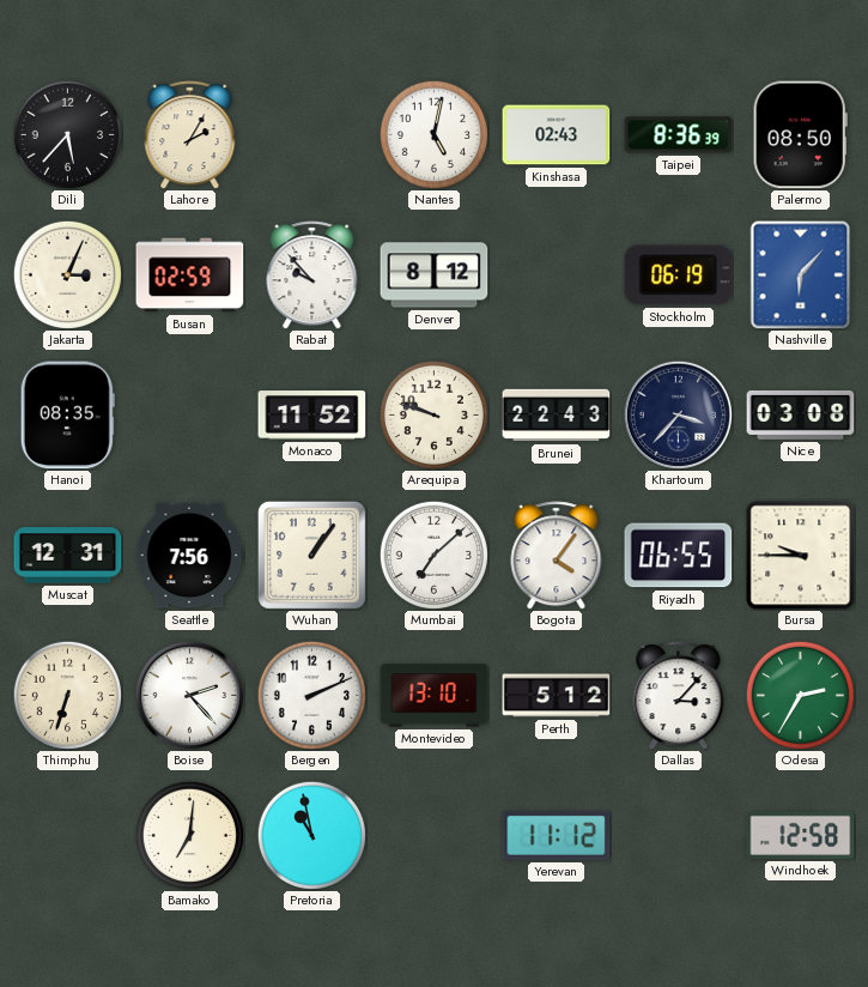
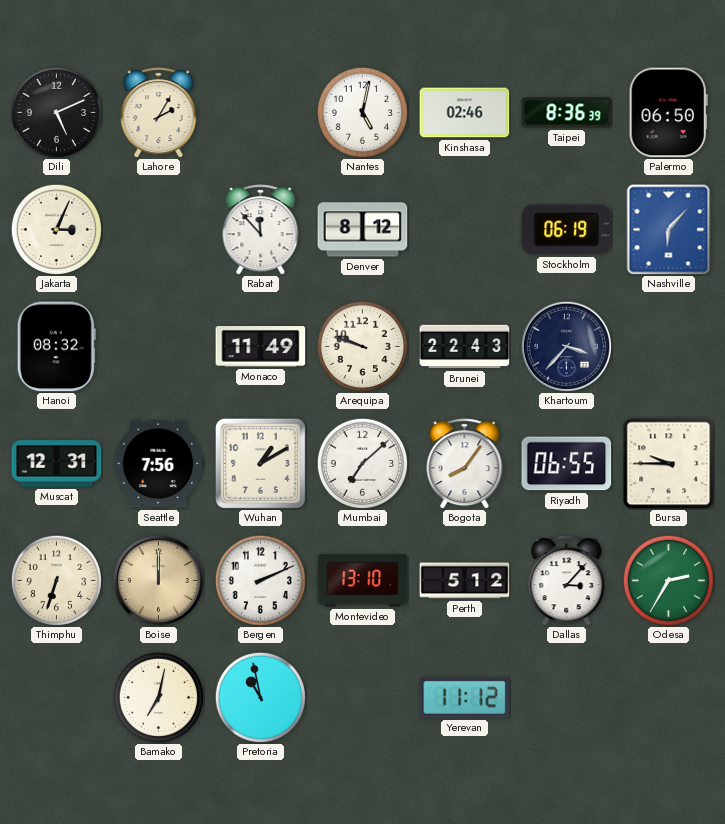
Dili: 5:37 -> 5:11
Kinshasa: 02:43 -> 02:46
Palermo: 08:50 -> 06:50
Busan: 02:59 -> none
Rabat: 9:53 -> 11:53
Hanoi: 08:35 -> 08:32
Monaco: 11:52 -> 11:49
Nice: 03:08 -> none
Wuhan: 1:06 -> 1:10
Bogota: 4:06 -> 8:06
Boise: 2:23 -> 12:00
Boise dial: white -> champagne
Bamako: 7:01 -> 7:02
Windhoek: 12:58 -> none
